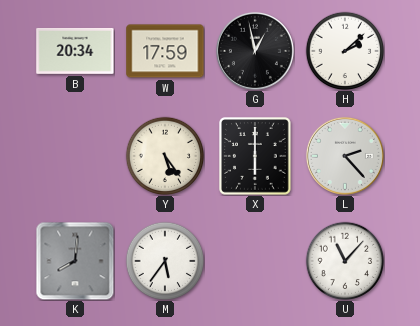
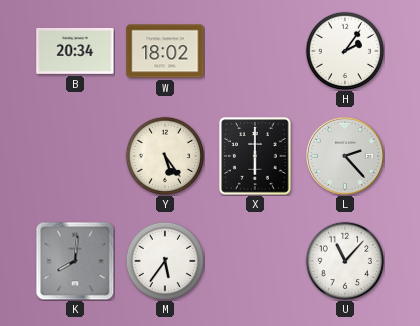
W: 17:59 -> 18:02
G: 12:58 -> none
H: 2:08 -> 2:06
